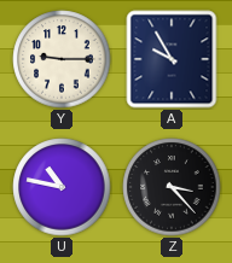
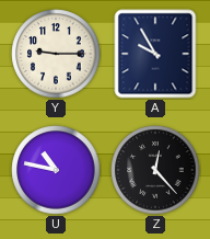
Z: 3:23 -> 12:23
